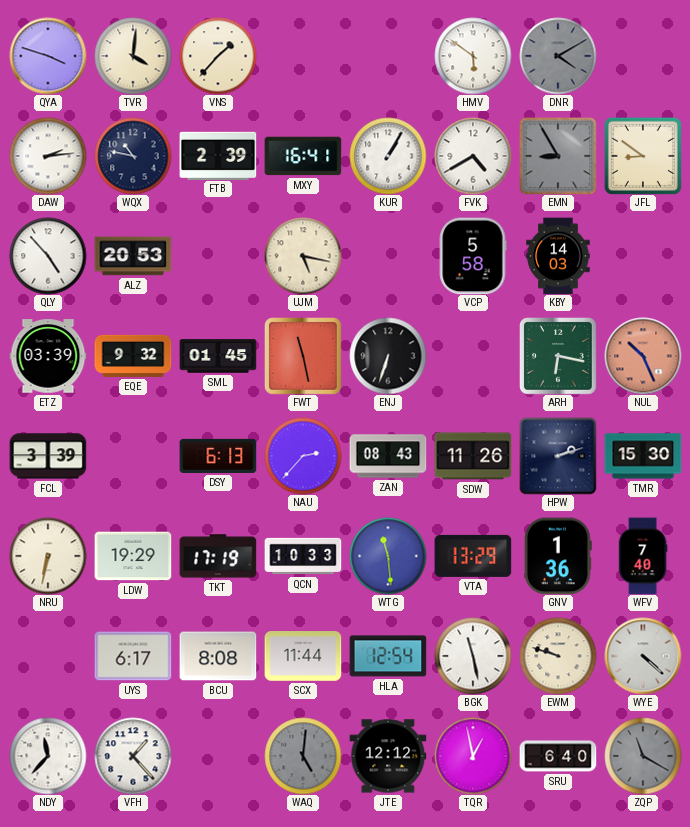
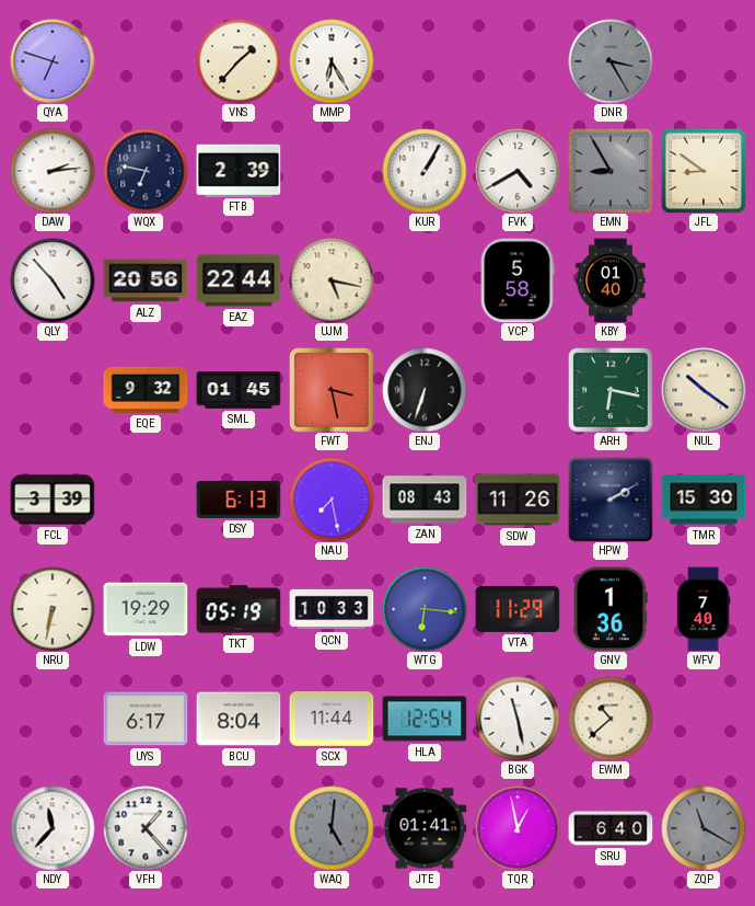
QYA: 3:48 -> 6:48
TVR: 4:01 -> none
MMP: none -> 6:25
HMV: 5:51 -> none
DNR: 4:10 -> 3:25
WQX: 10:47 -> 6:47
MXY: 16:41 -> none
ALZ: 20:53 -> 20:56
EAZ: none -> 22:44
KBY: 14:03 -> 01:40
ETZ: 03:39 -> none
FWT: 11:28 -> 3:28
NUL: 10:26 -> 10:21
NUL dial: salmon -> cream
NAU: 2:37 -> 7:28
HPW: 2:12 -> 2:10
TKT: 17:19 -> 05:19
WTG: 11:29 -> 6:16
VTA: 13:29 -> 11:29
BCU: 8:08 -> 8:04
EWM: 9:48 -> 10:38
WYE: 4:22 -> none
JTE: 12:12 -> 01:41
